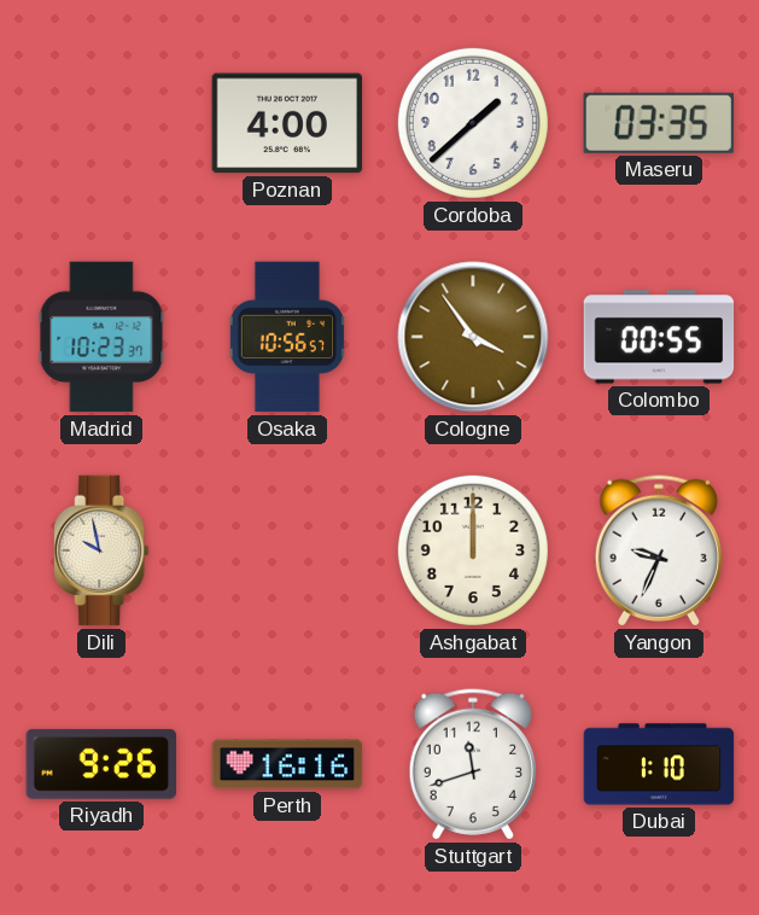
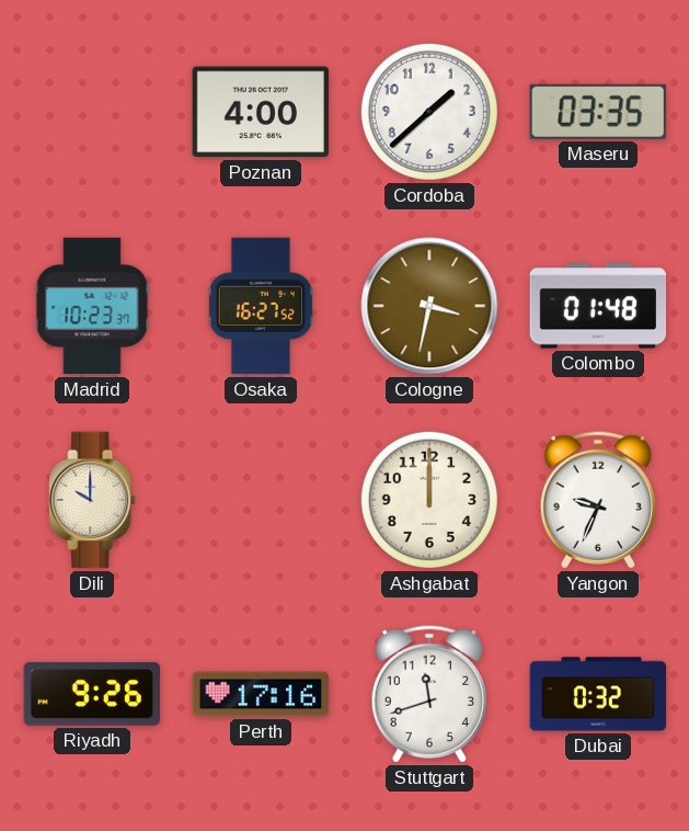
Osaka: 10:56 -> 16:27
Cologne: 3:54 -> 3:32
Colombo: 00:55 -> 01:48
Dili: 9:58 -> 10:00
Perth: 16:16 -> 17:16
Dubai: 1:10 -> 0:32
